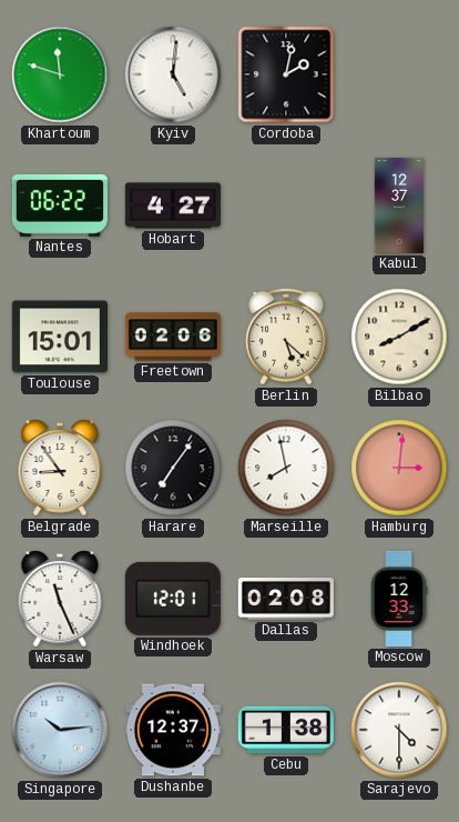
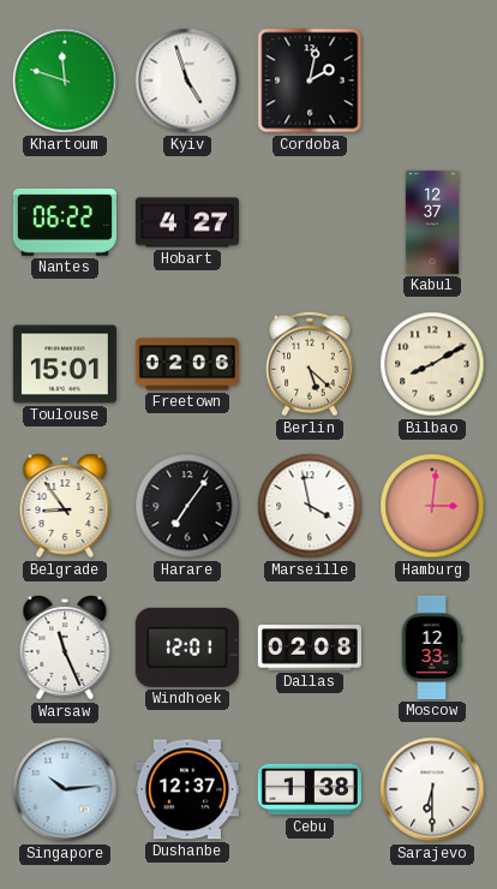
Kyiv: 5:01 -> 4:57
Marseille: 7:58 -> 3:58
Sarajevo: 4:30 -> 6:30
